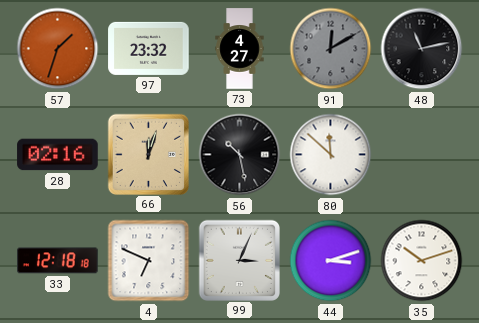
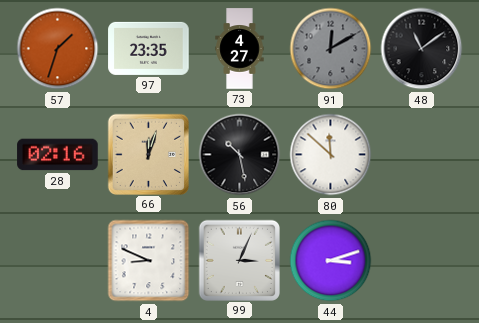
97: 23:32 -> 23:35
48: 11:13 -> 11:09
33: 12:18 -> none
4: 6:49 -> 8:49
35: 10:12 -> none
